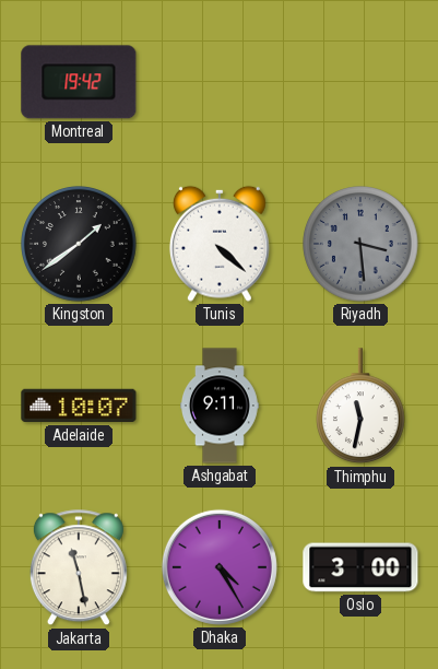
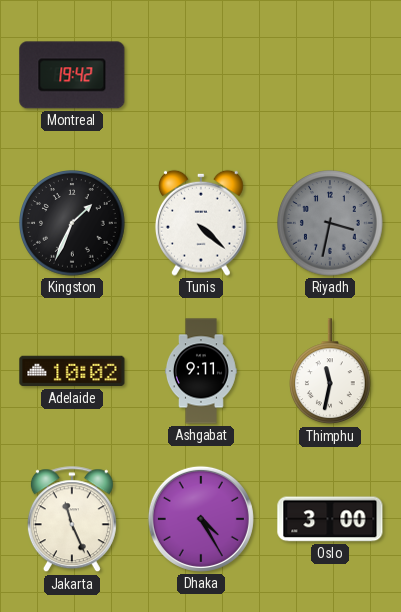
Kingston: 1:39 -> 1:34
Riyadh: 3:29 -> 3:32
Adelaide: 10:07 -> 10:02
Jakarta: 11:28 -> 11:26
